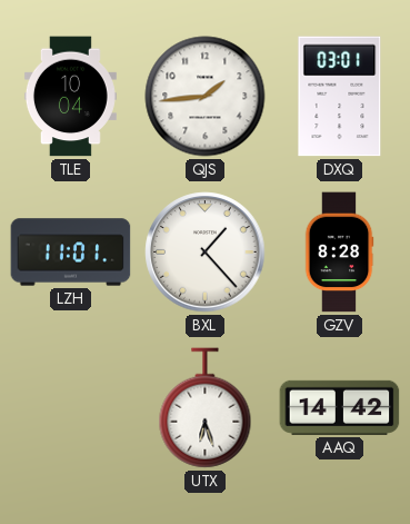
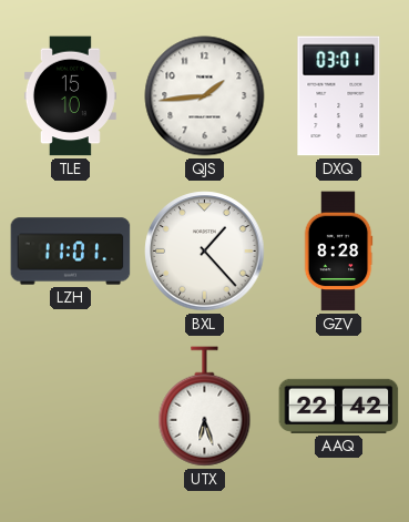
TLE: 10:04 -> 15:10
AAQ: 14:42 -> 22:42
